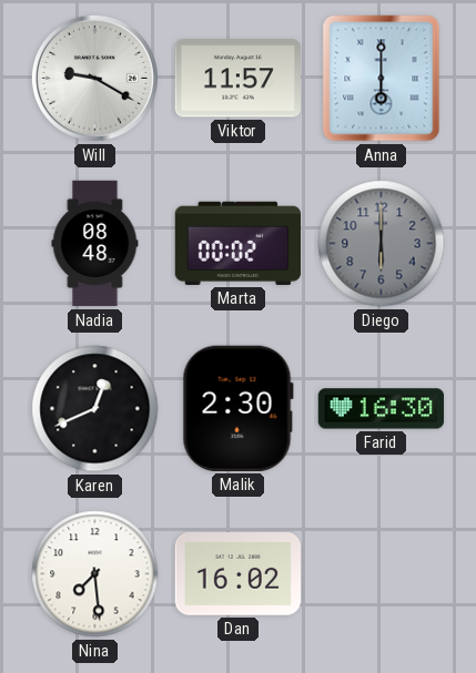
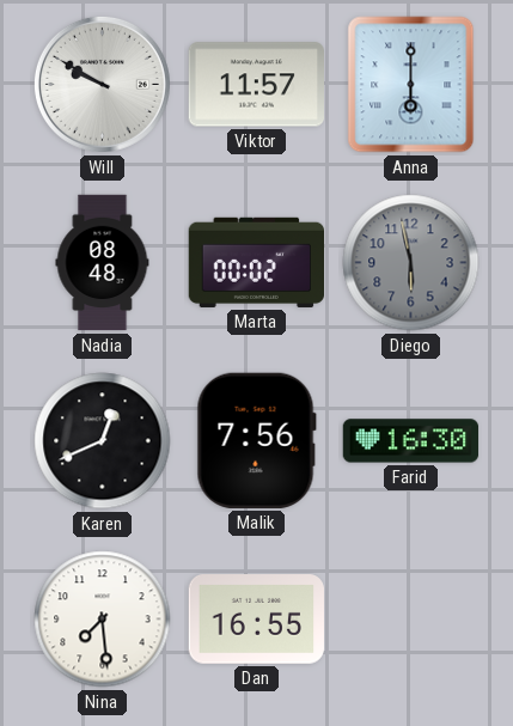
Will: 9:20 -> 9:50
Diego: 6:00 -> 5:58
Malik: 2:30 -> 7:56
Dan: 16:02 -> 16:55
